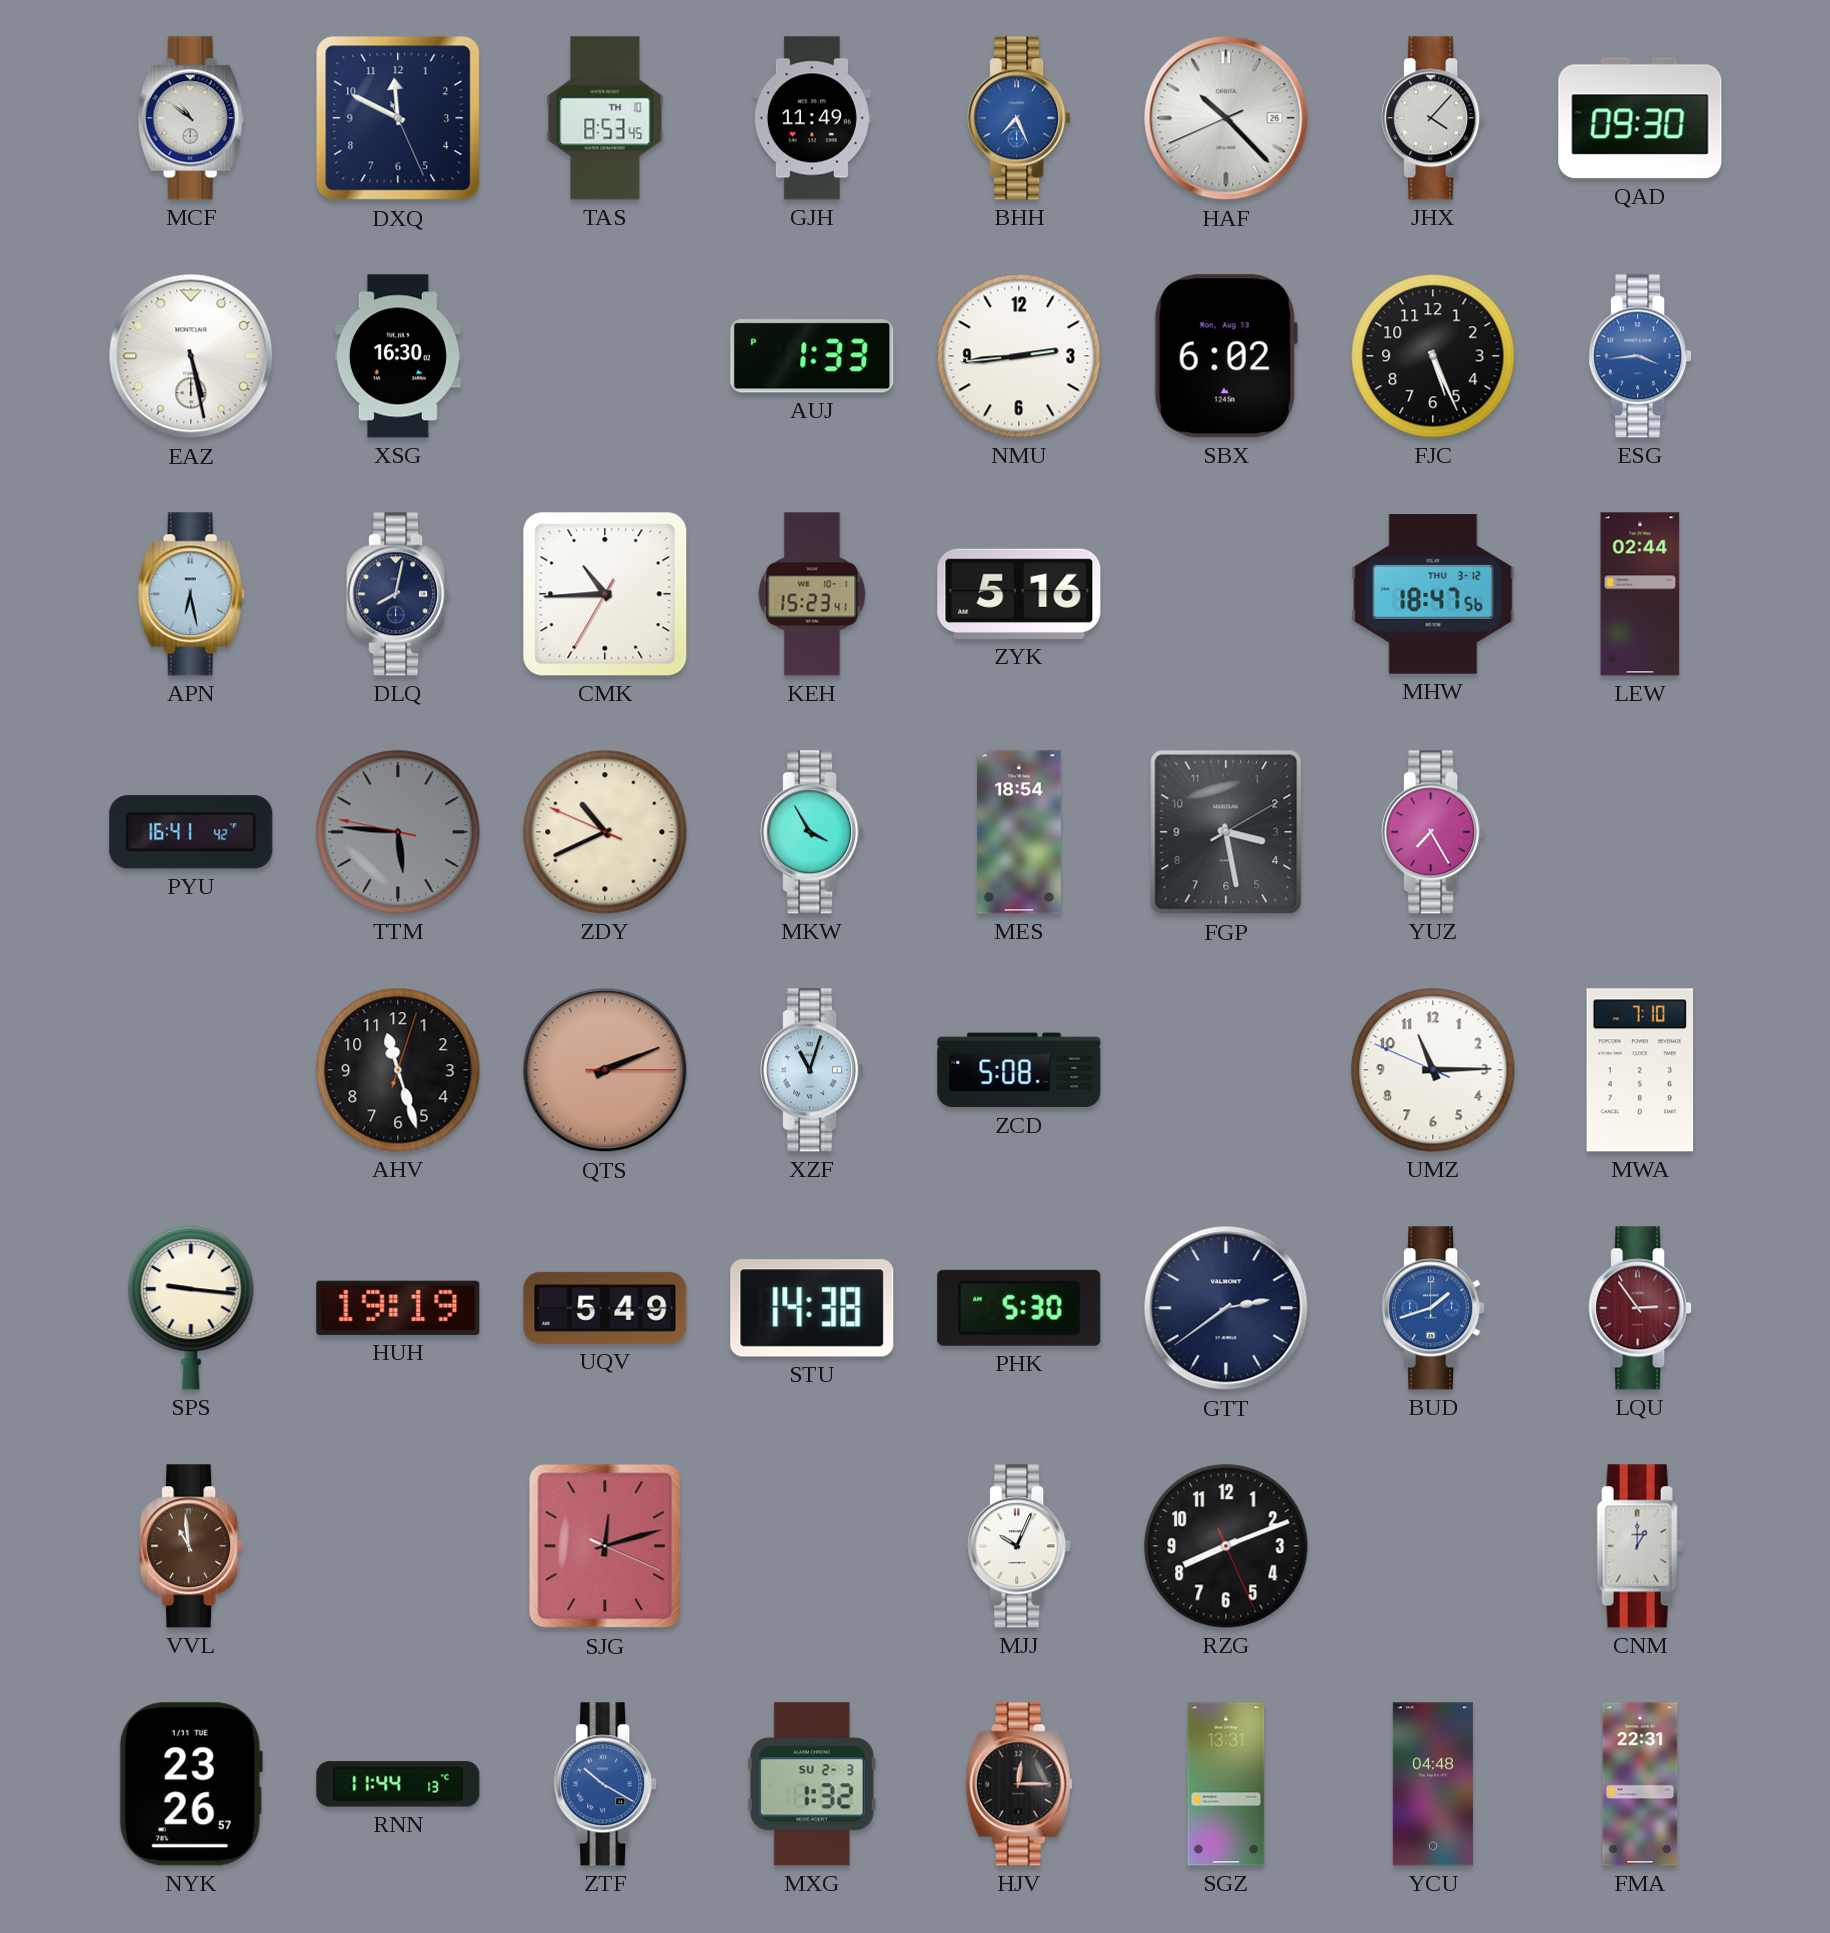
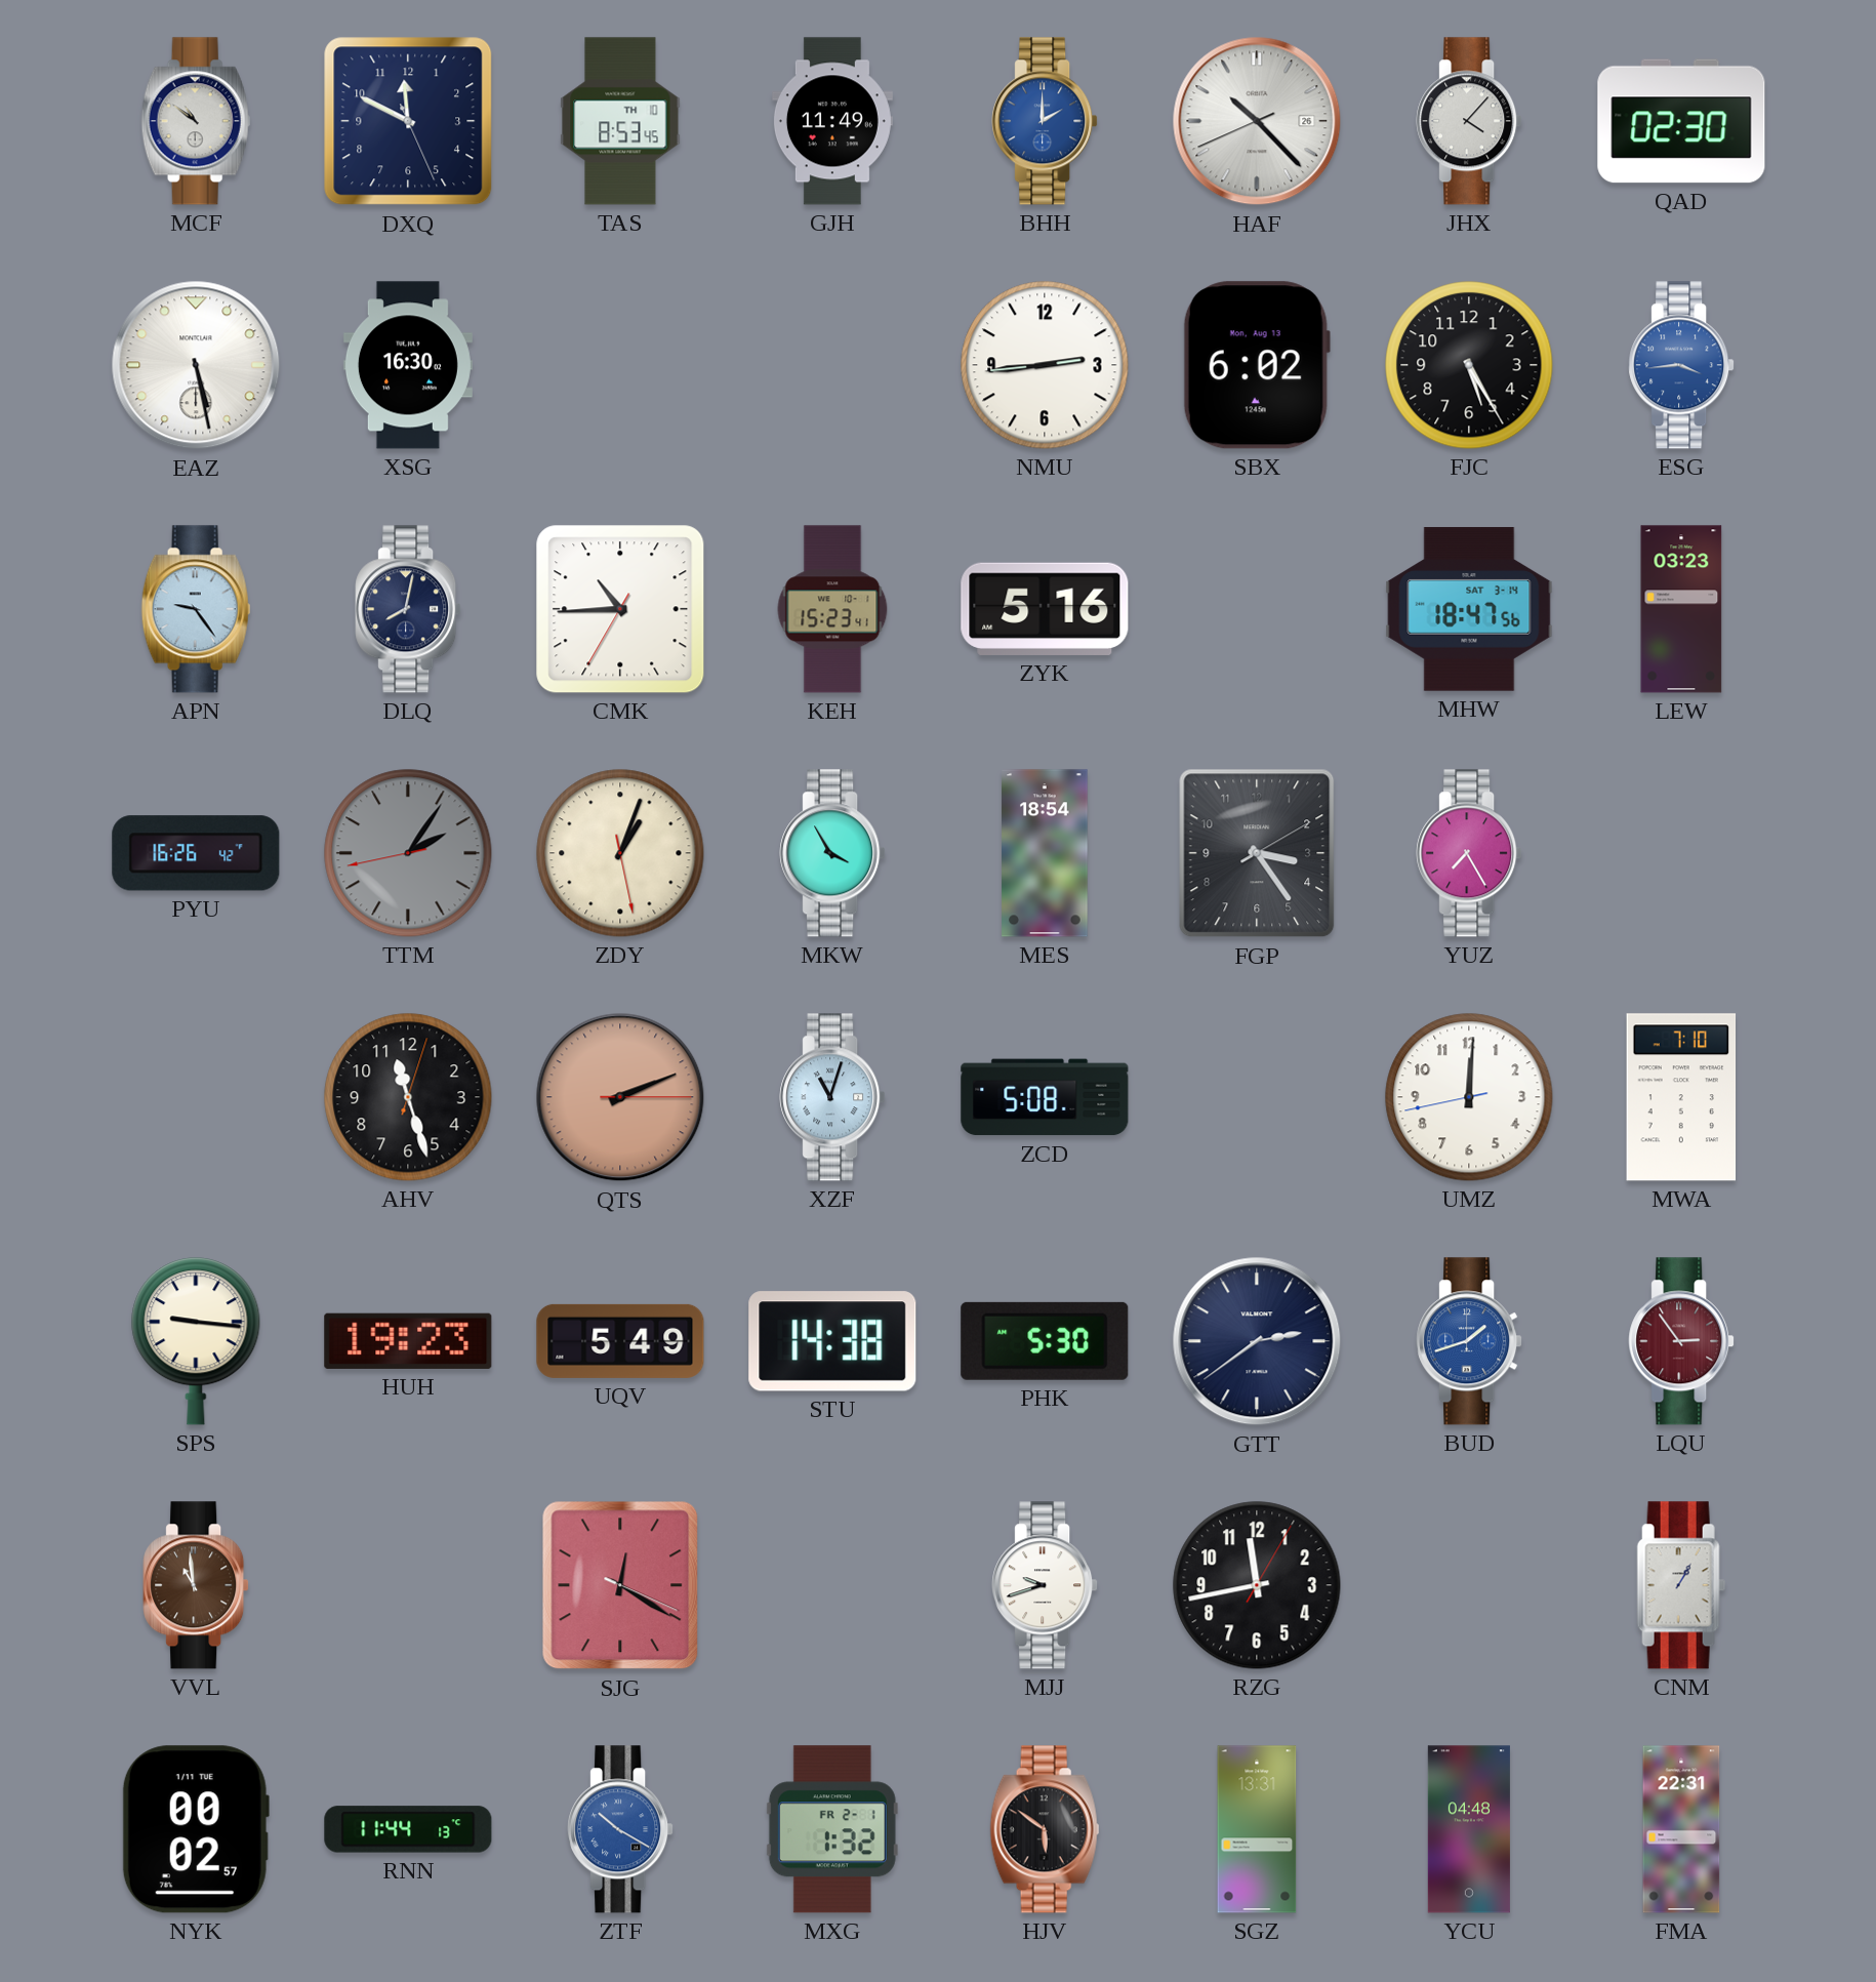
BHH: 7:26 -> 2:00
QAD: 09:30 -> 02:30
AUJ: 1:33 -> none
FJC: 5:26 -> 5:25
APN: 6:28 -> 9:24
MHW date: THU 3-12 -> SAT 3-14
LEW: 02:44 -> 03:23
PYU: 16:41 -> 16:26
TTM: 5:45 -> 2:05
ZDY: 10:40 -> 1:03
FGP: 3:28 -> 3:24
UMZ: 11:14 -> 12:00
HUH: 19:19 -> 19:23
SJG: 12:12 -> 12:20
MJJ: 10:04 -> 9:42
RZG: 8:11 -> 11:43
CNM: 1:00 -> 1:05
NYK: 23:26 -> 00:02
MXG date: SU 2-3 -> FR 2-1
HJV: 12:15 -> 5:51
